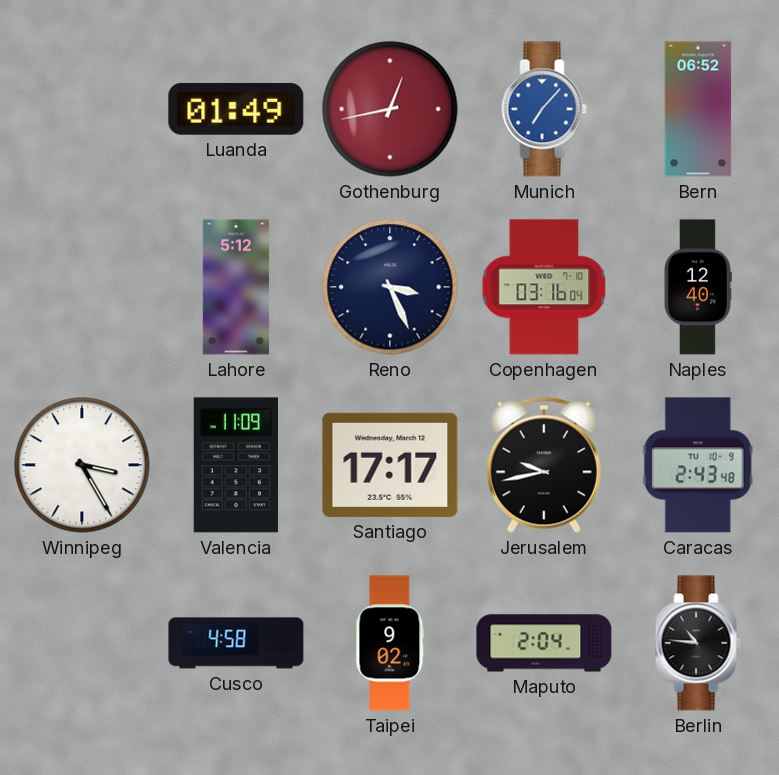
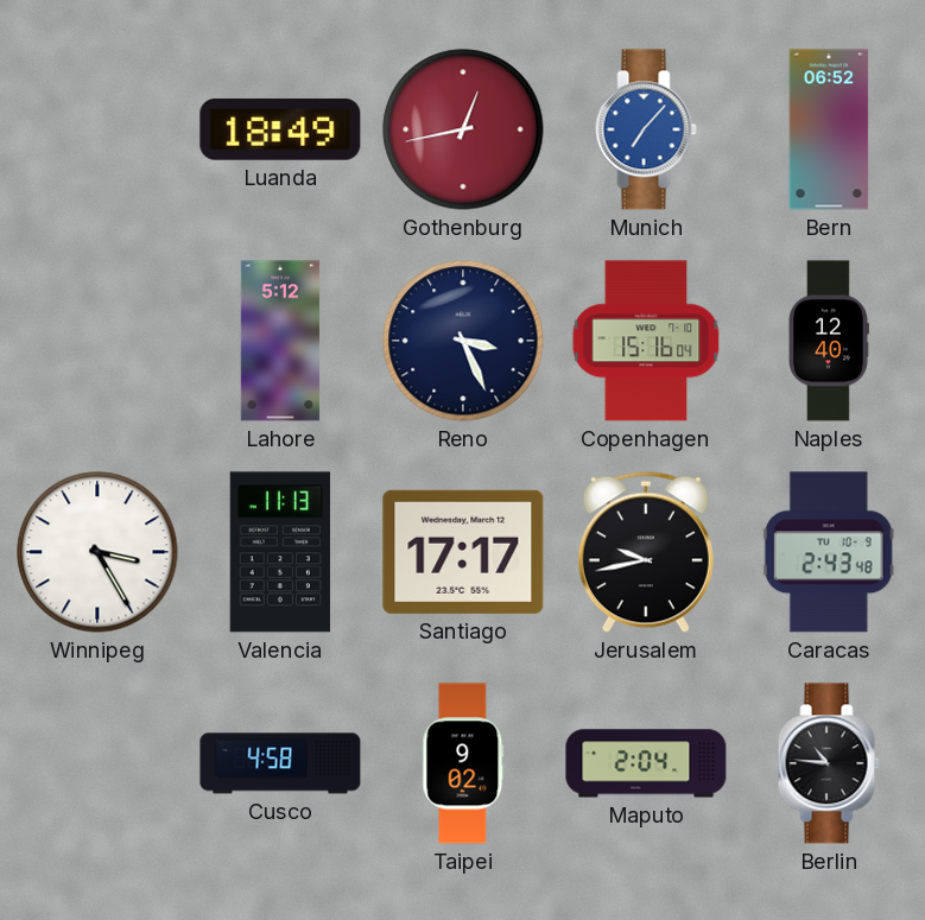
Luanda: 01:49 -> 18:49
Copenhagen: 03:16 -> 15:16
Valencia: 11:09 -> 11:13
